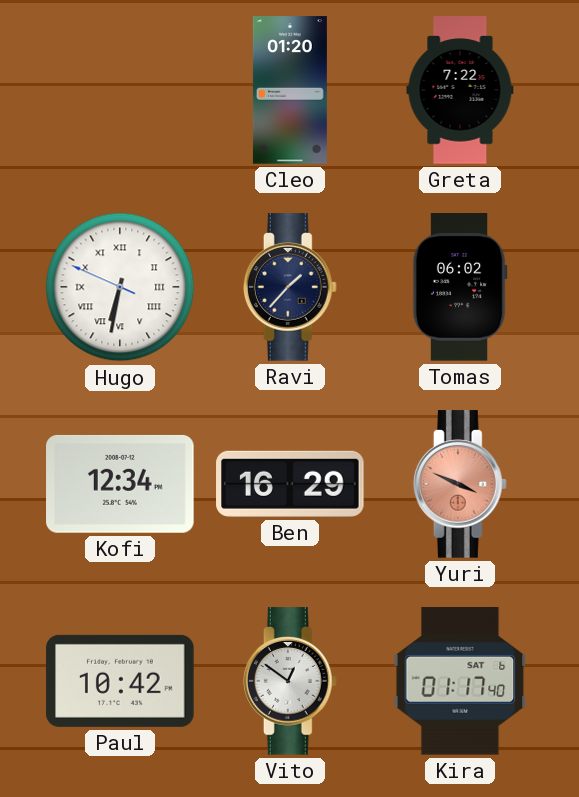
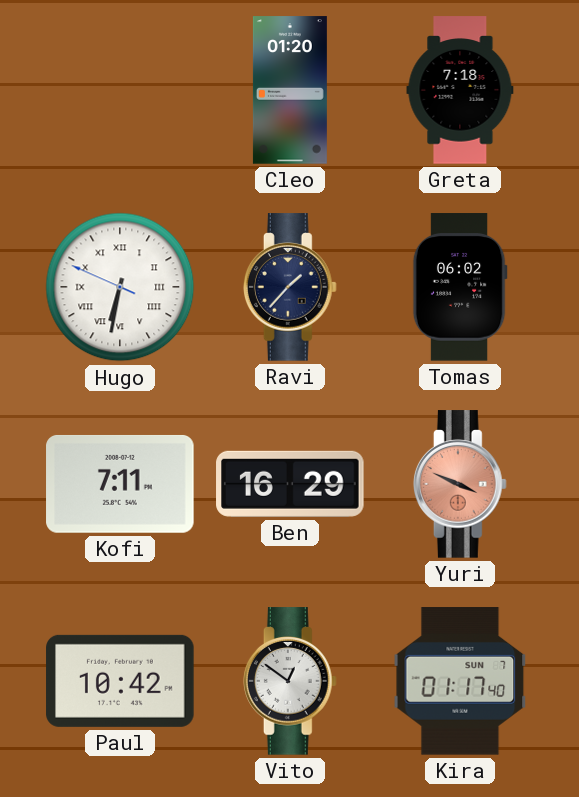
Greta: 7:22 -> 7:18
Kofi: 12:34 -> 7:11
Kira date: SAT 6 -> SUN 7
